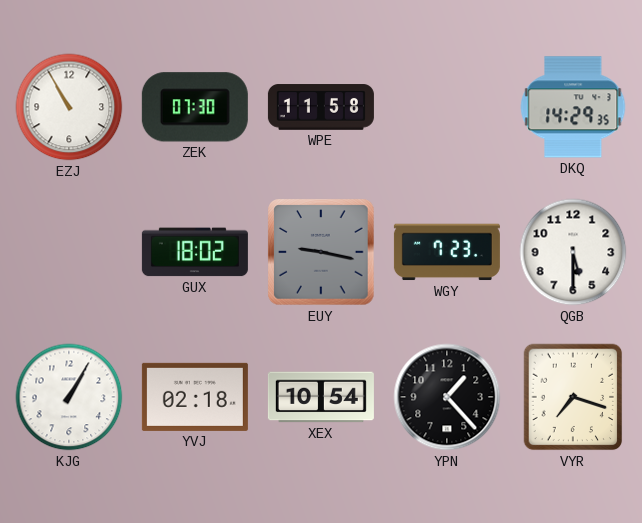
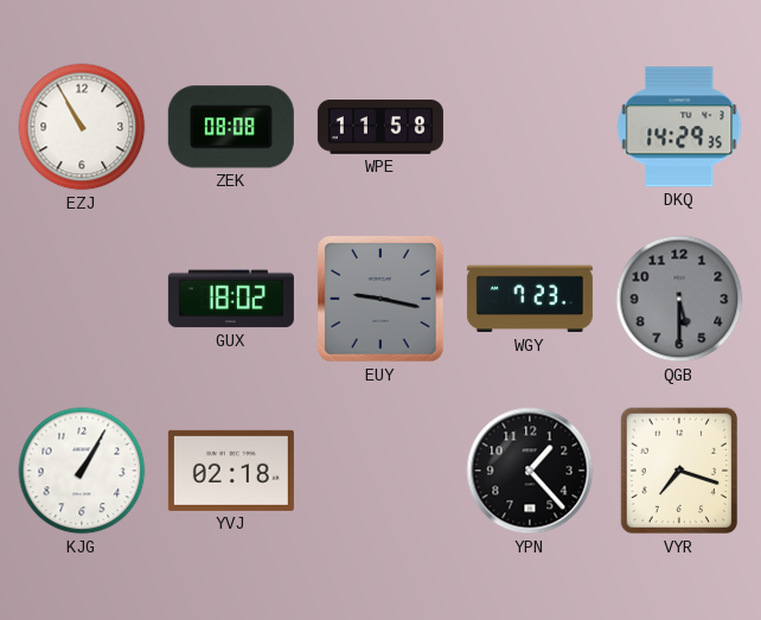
ZEK: 07:30 -> 08:08
QGB dial: white -> grey
XEX: 10:54 -> none
